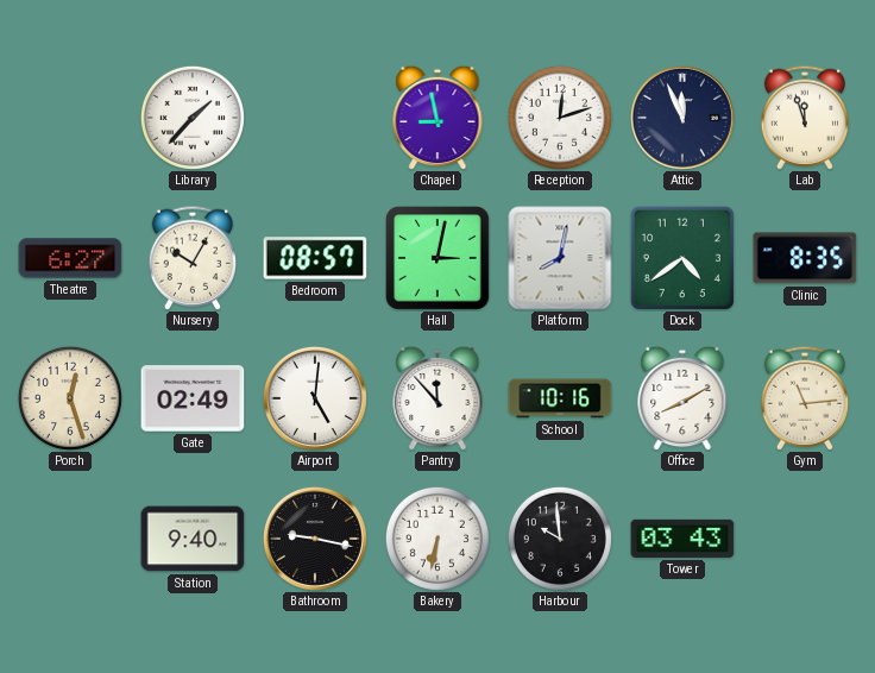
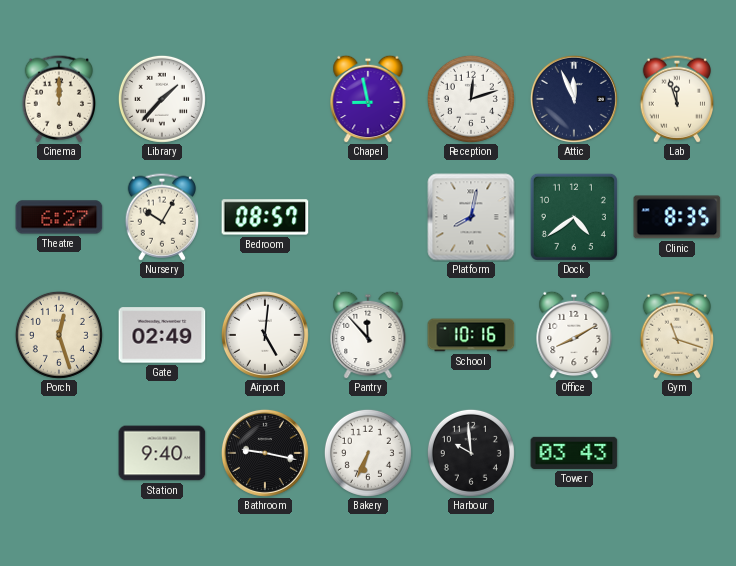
Cinema: none -> 12:00
Hall: 3:02 -> none
Gym: 11:14 -> 11:18
Bakery: 6:32 -> 6:34
